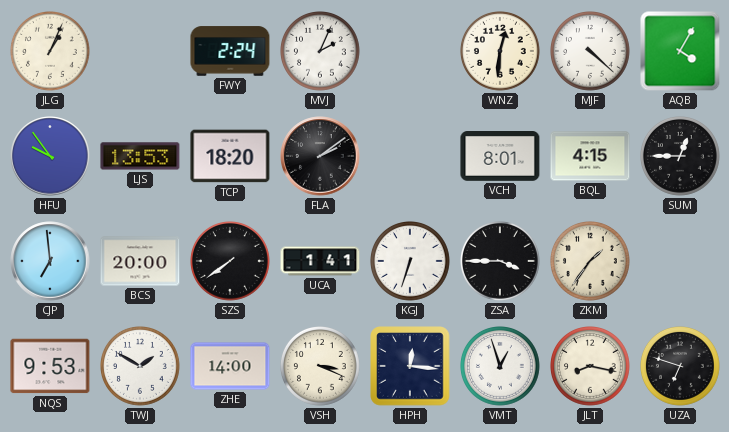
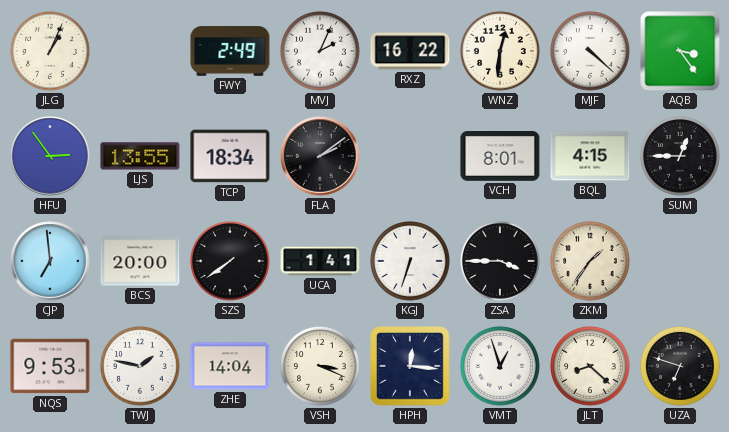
FWY: 2:24 -> 2:49
RXZ: none -> 16:22
AQB: 4:05 -> 3:24
HFU: 9:54 -> 2:54
LJS: 13:53 -> 13:55
TCP: 18:20 -> 18:34
TWJ: 1:50 -> 1:47
ZHE: 14:00 -> 14:04
JLT: 8:17 -> 8:22
